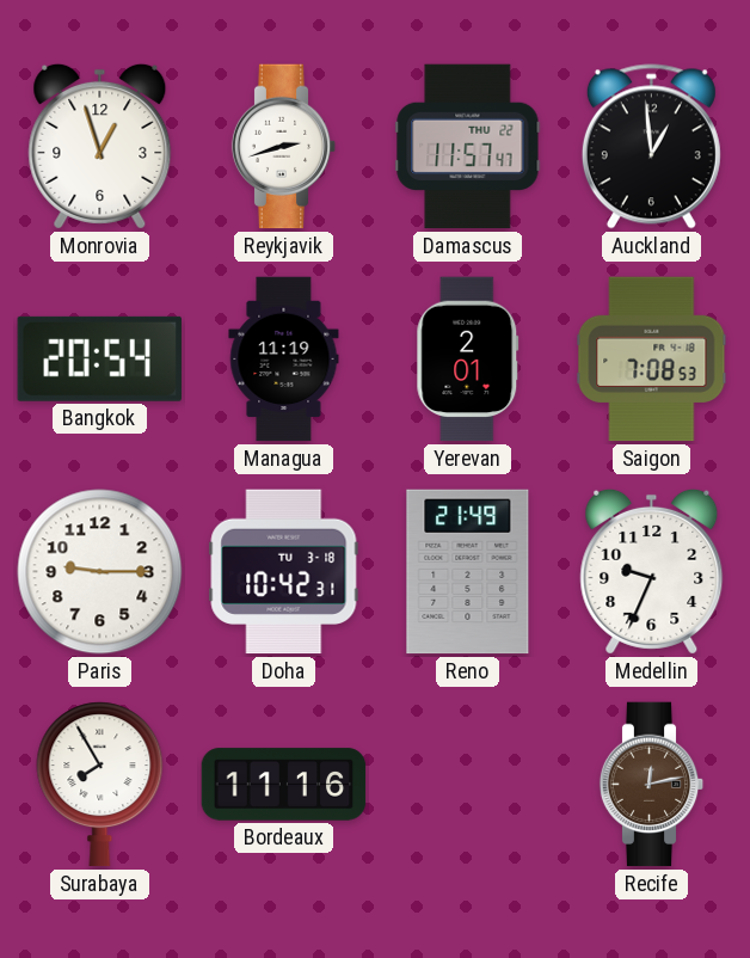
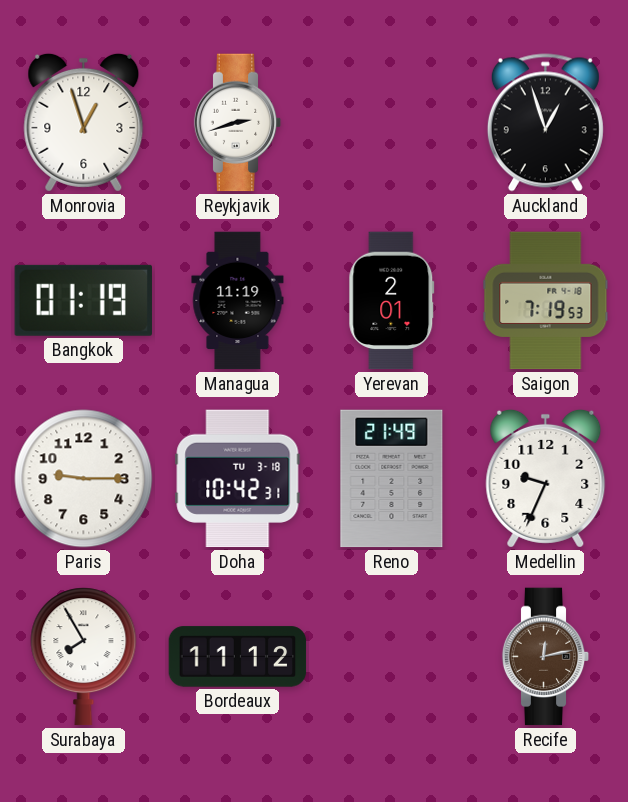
Damascus: 11:57 -> none
Auckland: 12:59 -> 12:57
Bangkok: 20:54 -> 01:19
Saigon: 7:08 -> 7:19
Bordeaux: 11:16 -> 11:12
